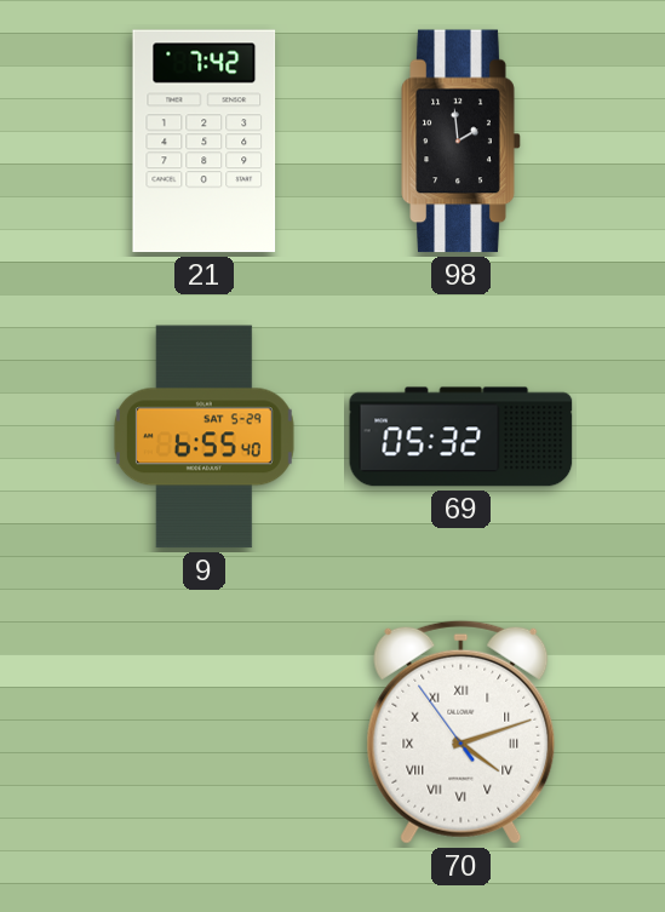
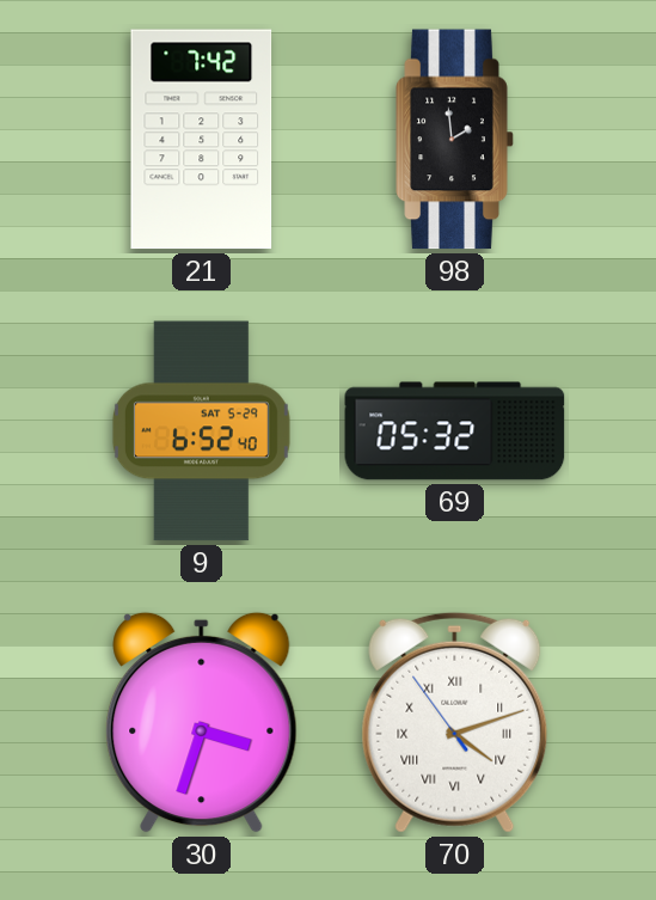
9: 6:55 -> 6:52
30: none -> 3:33
